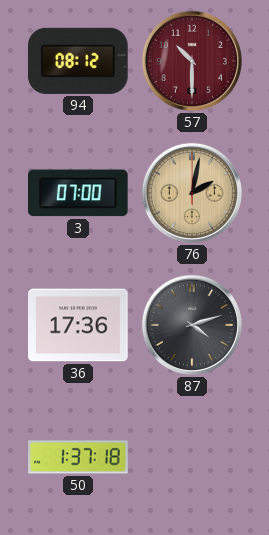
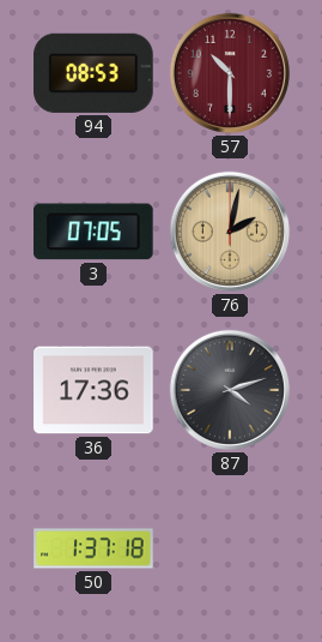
94: 08:12 -> 08:53
3: 07:00 -> 07:05
